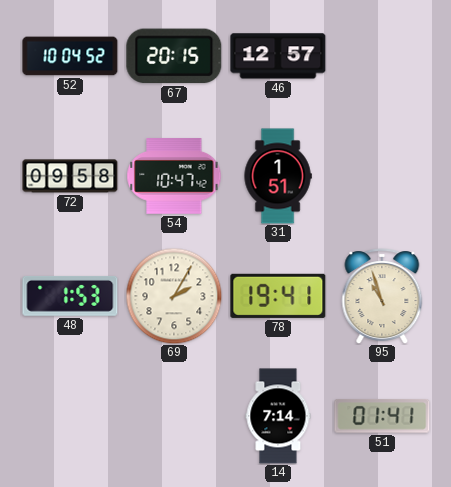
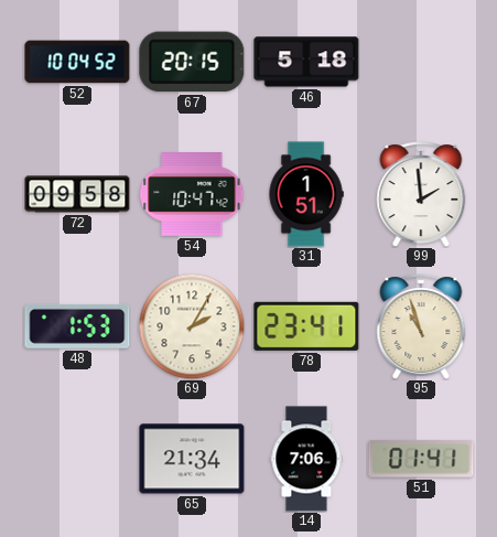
46: 12:57 -> 5:18
99: none -> 1:59
78: 19:41 -> 23:41
65: none -> 21:34
14: 7:14 -> 7:06
